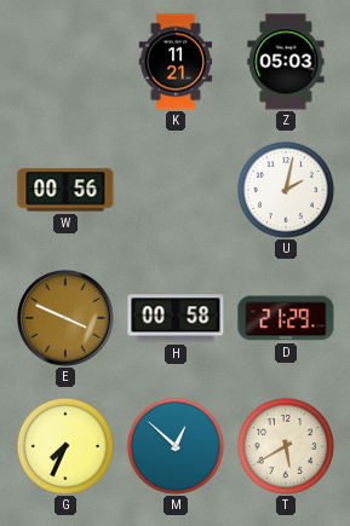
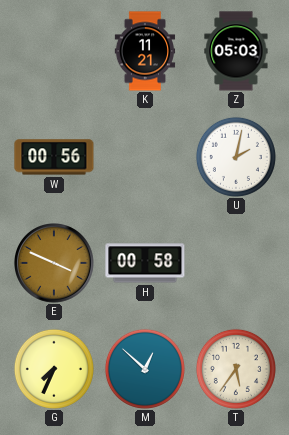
D: 21:29 -> none
T: 5:40 -> 5:36
